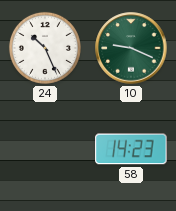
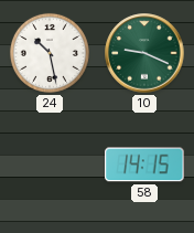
24: 10:26 -> 10:28
58: 14:23 -> 14:15
